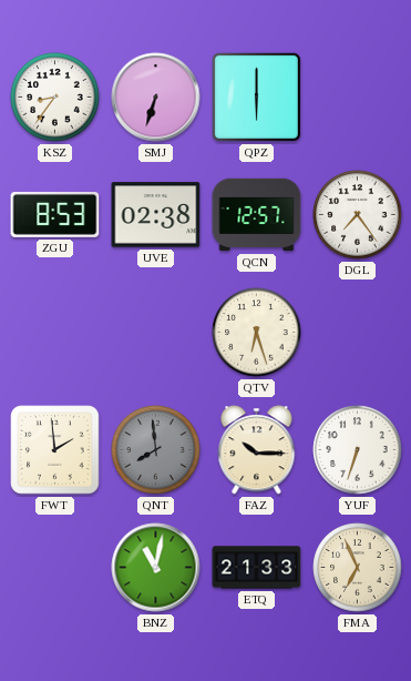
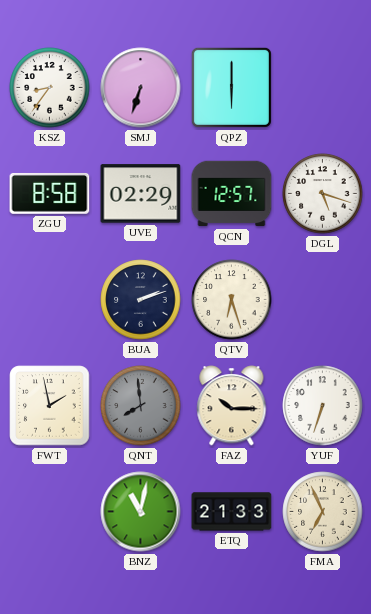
ZGU: 8:53 -> 8:58
UVE: 02:38 -> 02:29
DGL: 7:24 -> 5:18
BUA: none -> 2:12
FWT: 1:59 -> 1:58
